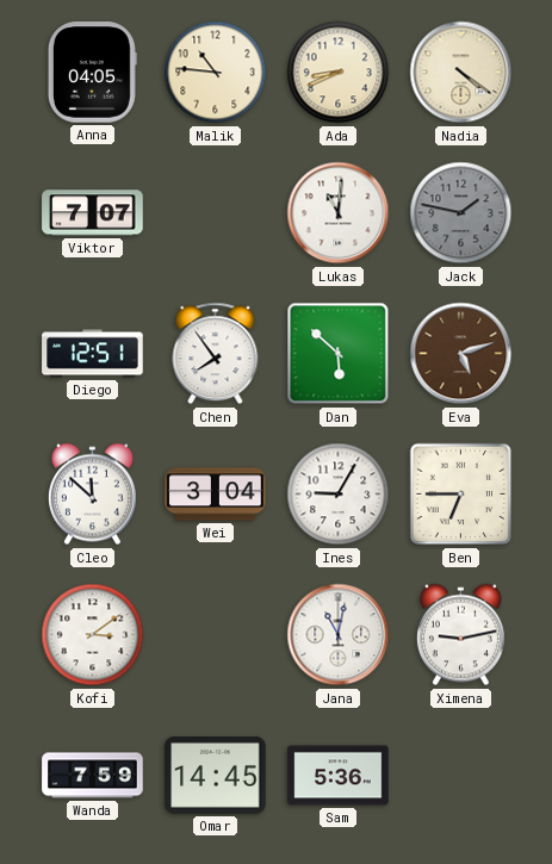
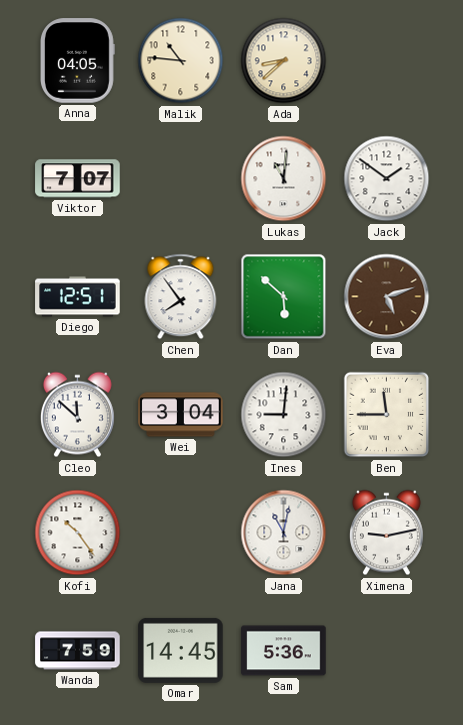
Ada: 8:41 -> 8:38
Nadia: 4:21 -> none
Jack: 1:47 -> 1:51
Jack dial: grey -> white
Ines: 9:05 -> 9:01
Ben: 6:45 -> 11:45
Kofi: 3:09 -> 10:24
